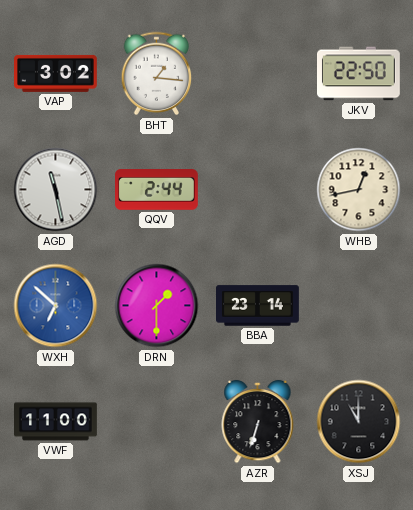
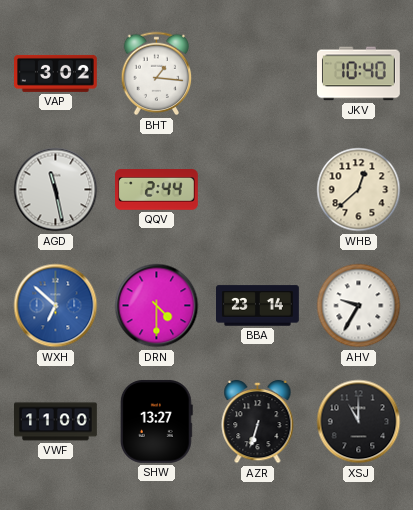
JKV: 22:50 -> 10:40
WHB: 12:43 -> 12:38
DRN: 1:30 -> 4:30
AHV: none -> 9:35
SHW: none -> 13:27
